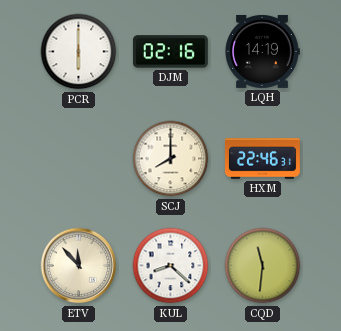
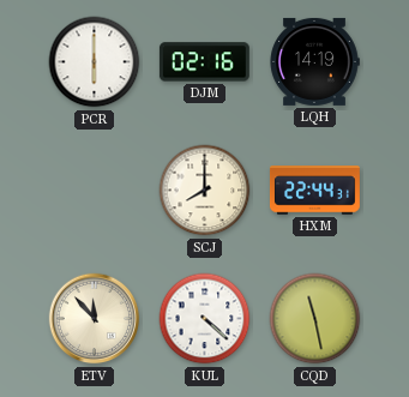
HXM: 22:46 -> 22:44
KUL: 8:22 -> 4:22
CQD: 11:31 -> 11:28
